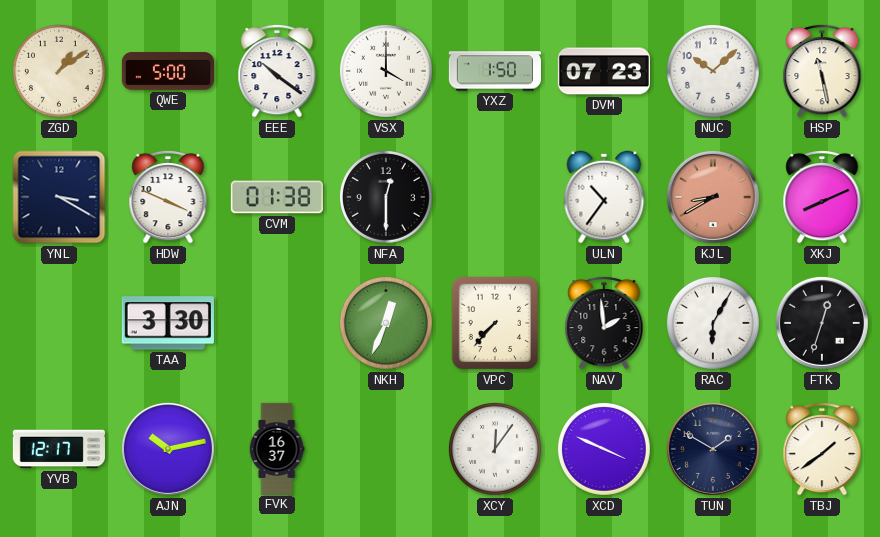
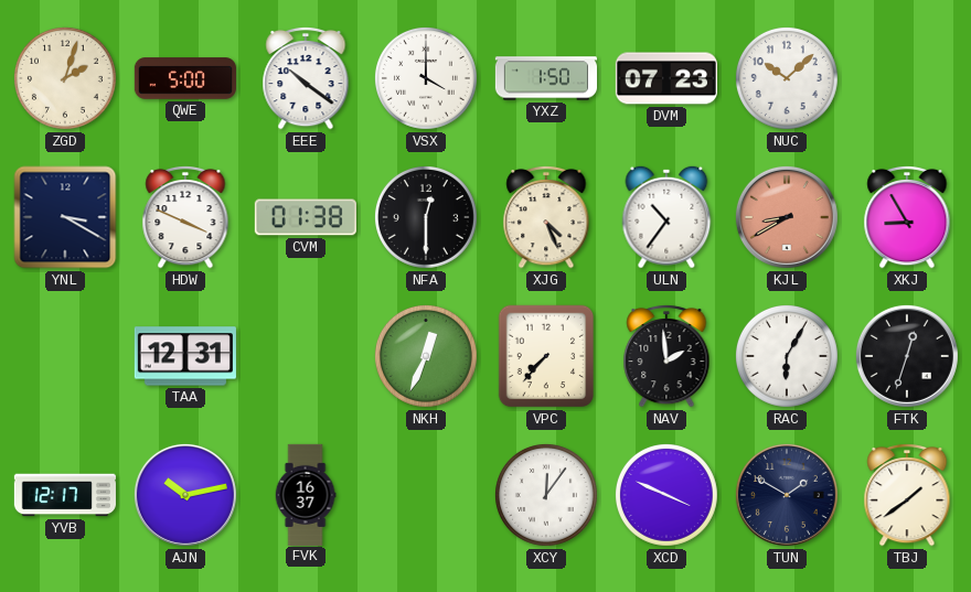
ZGD: 1:09 -> 2:03
HSP: 11:28 -> none
XJG: none -> 4:26
XKJ: 8:11 -> 8:55
TAA: 3:30 -> 12:31
